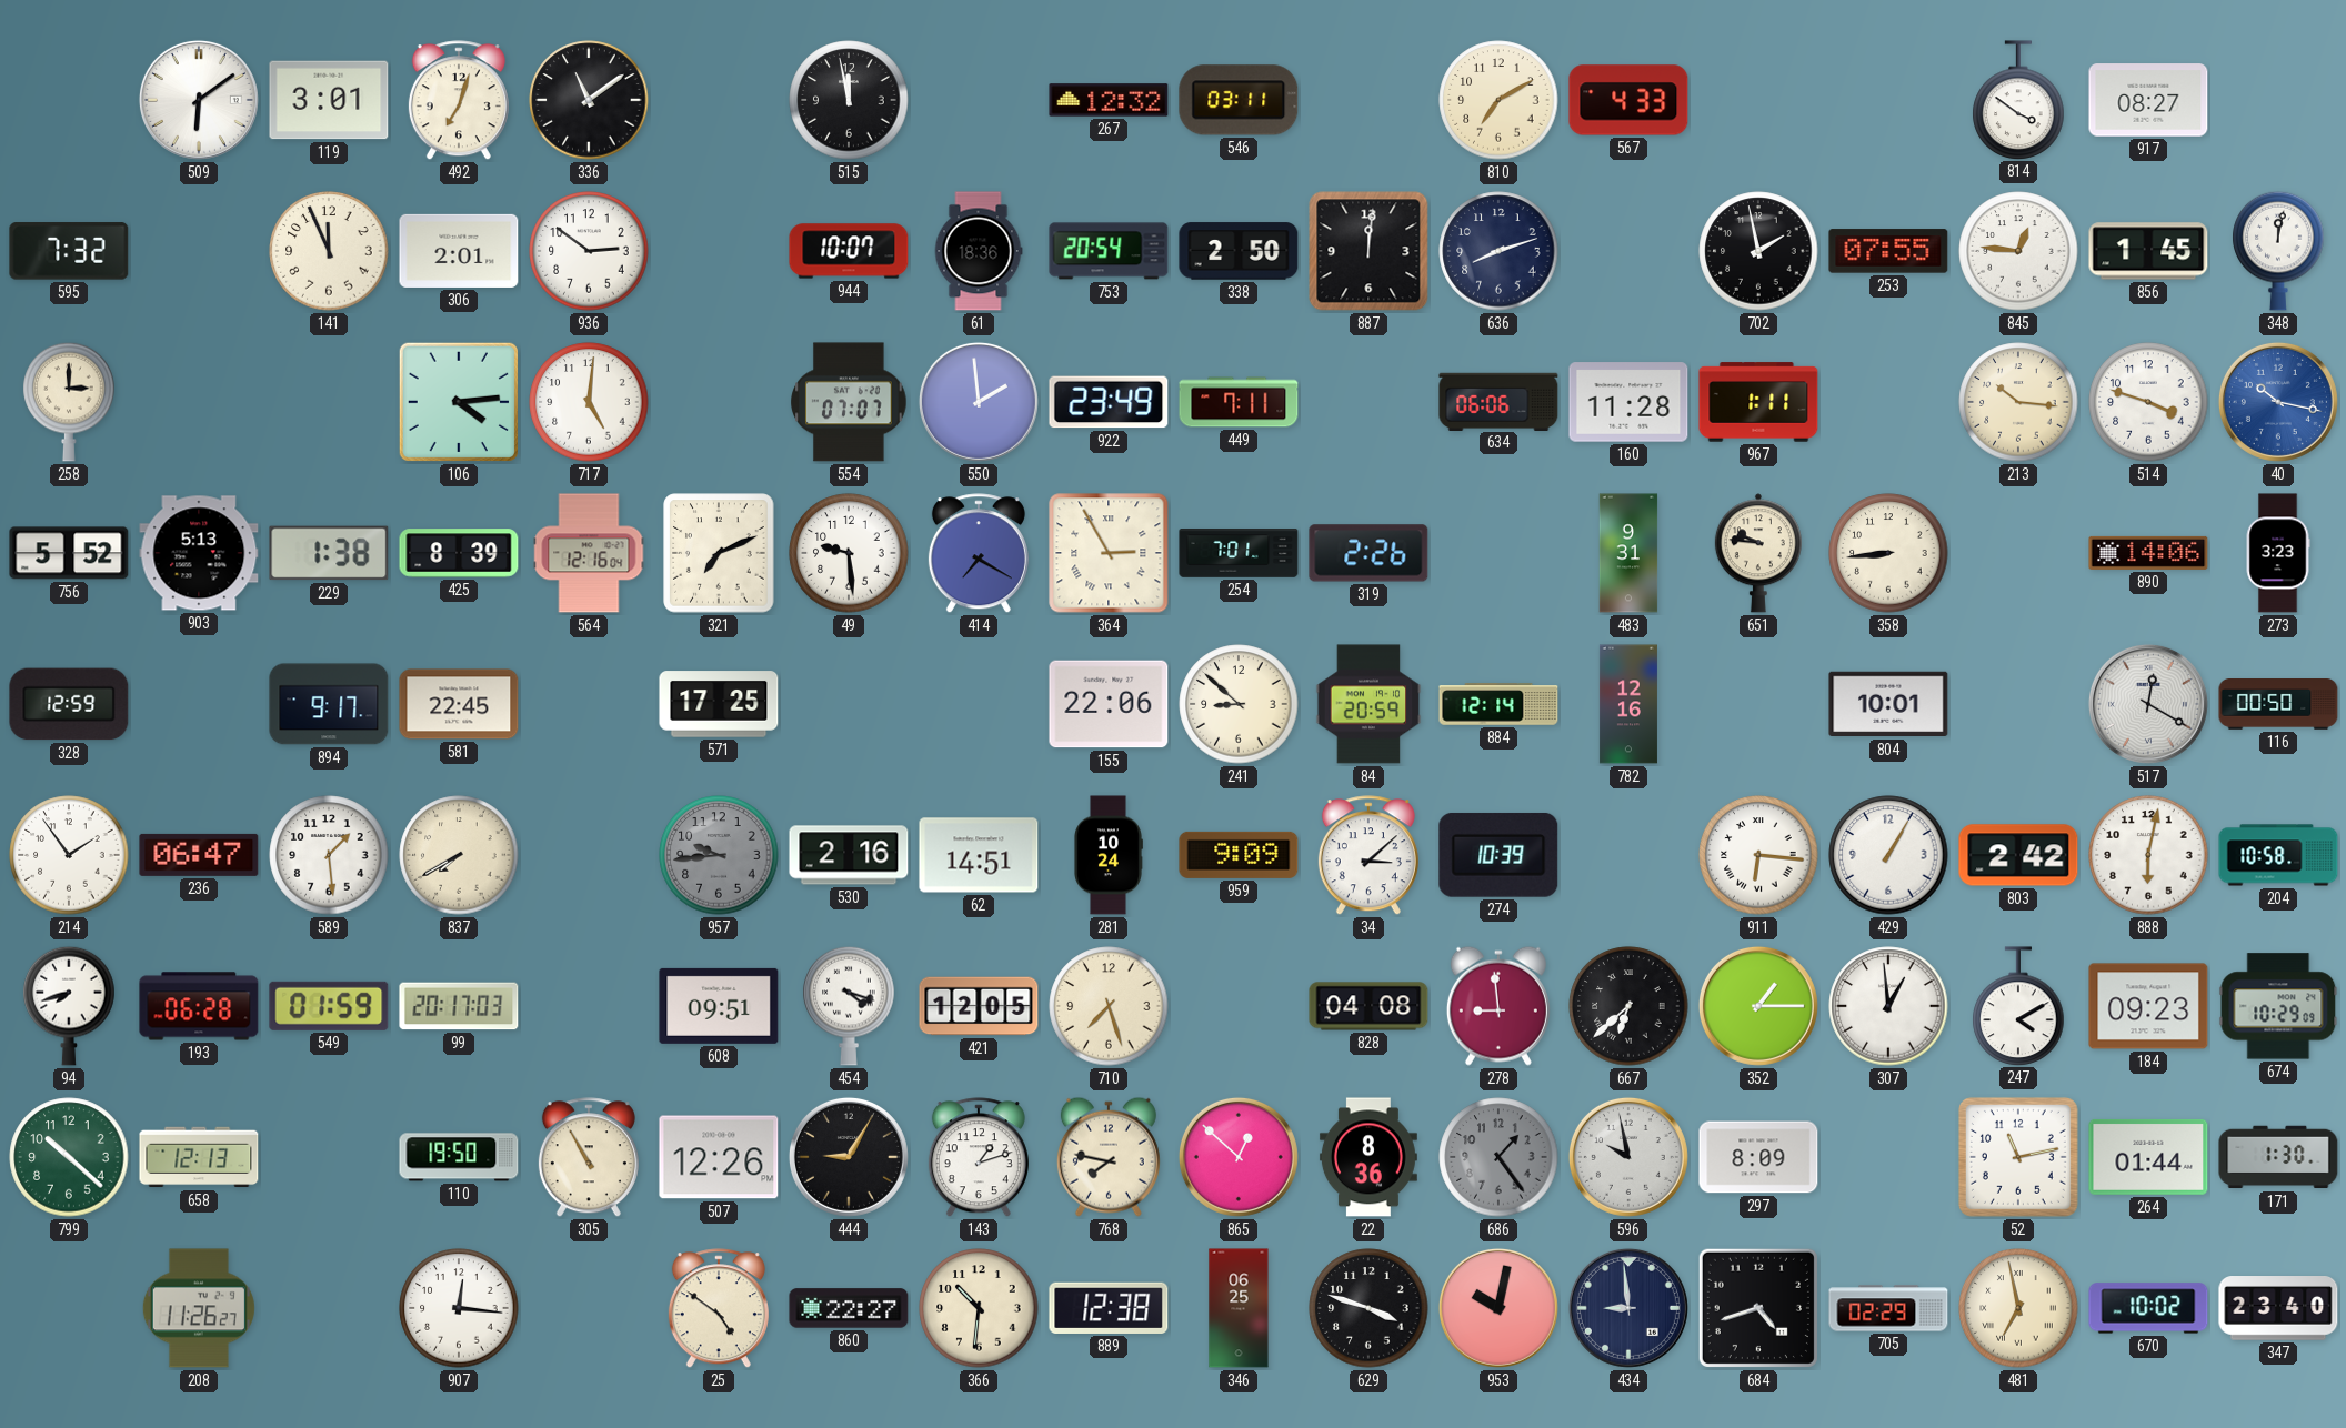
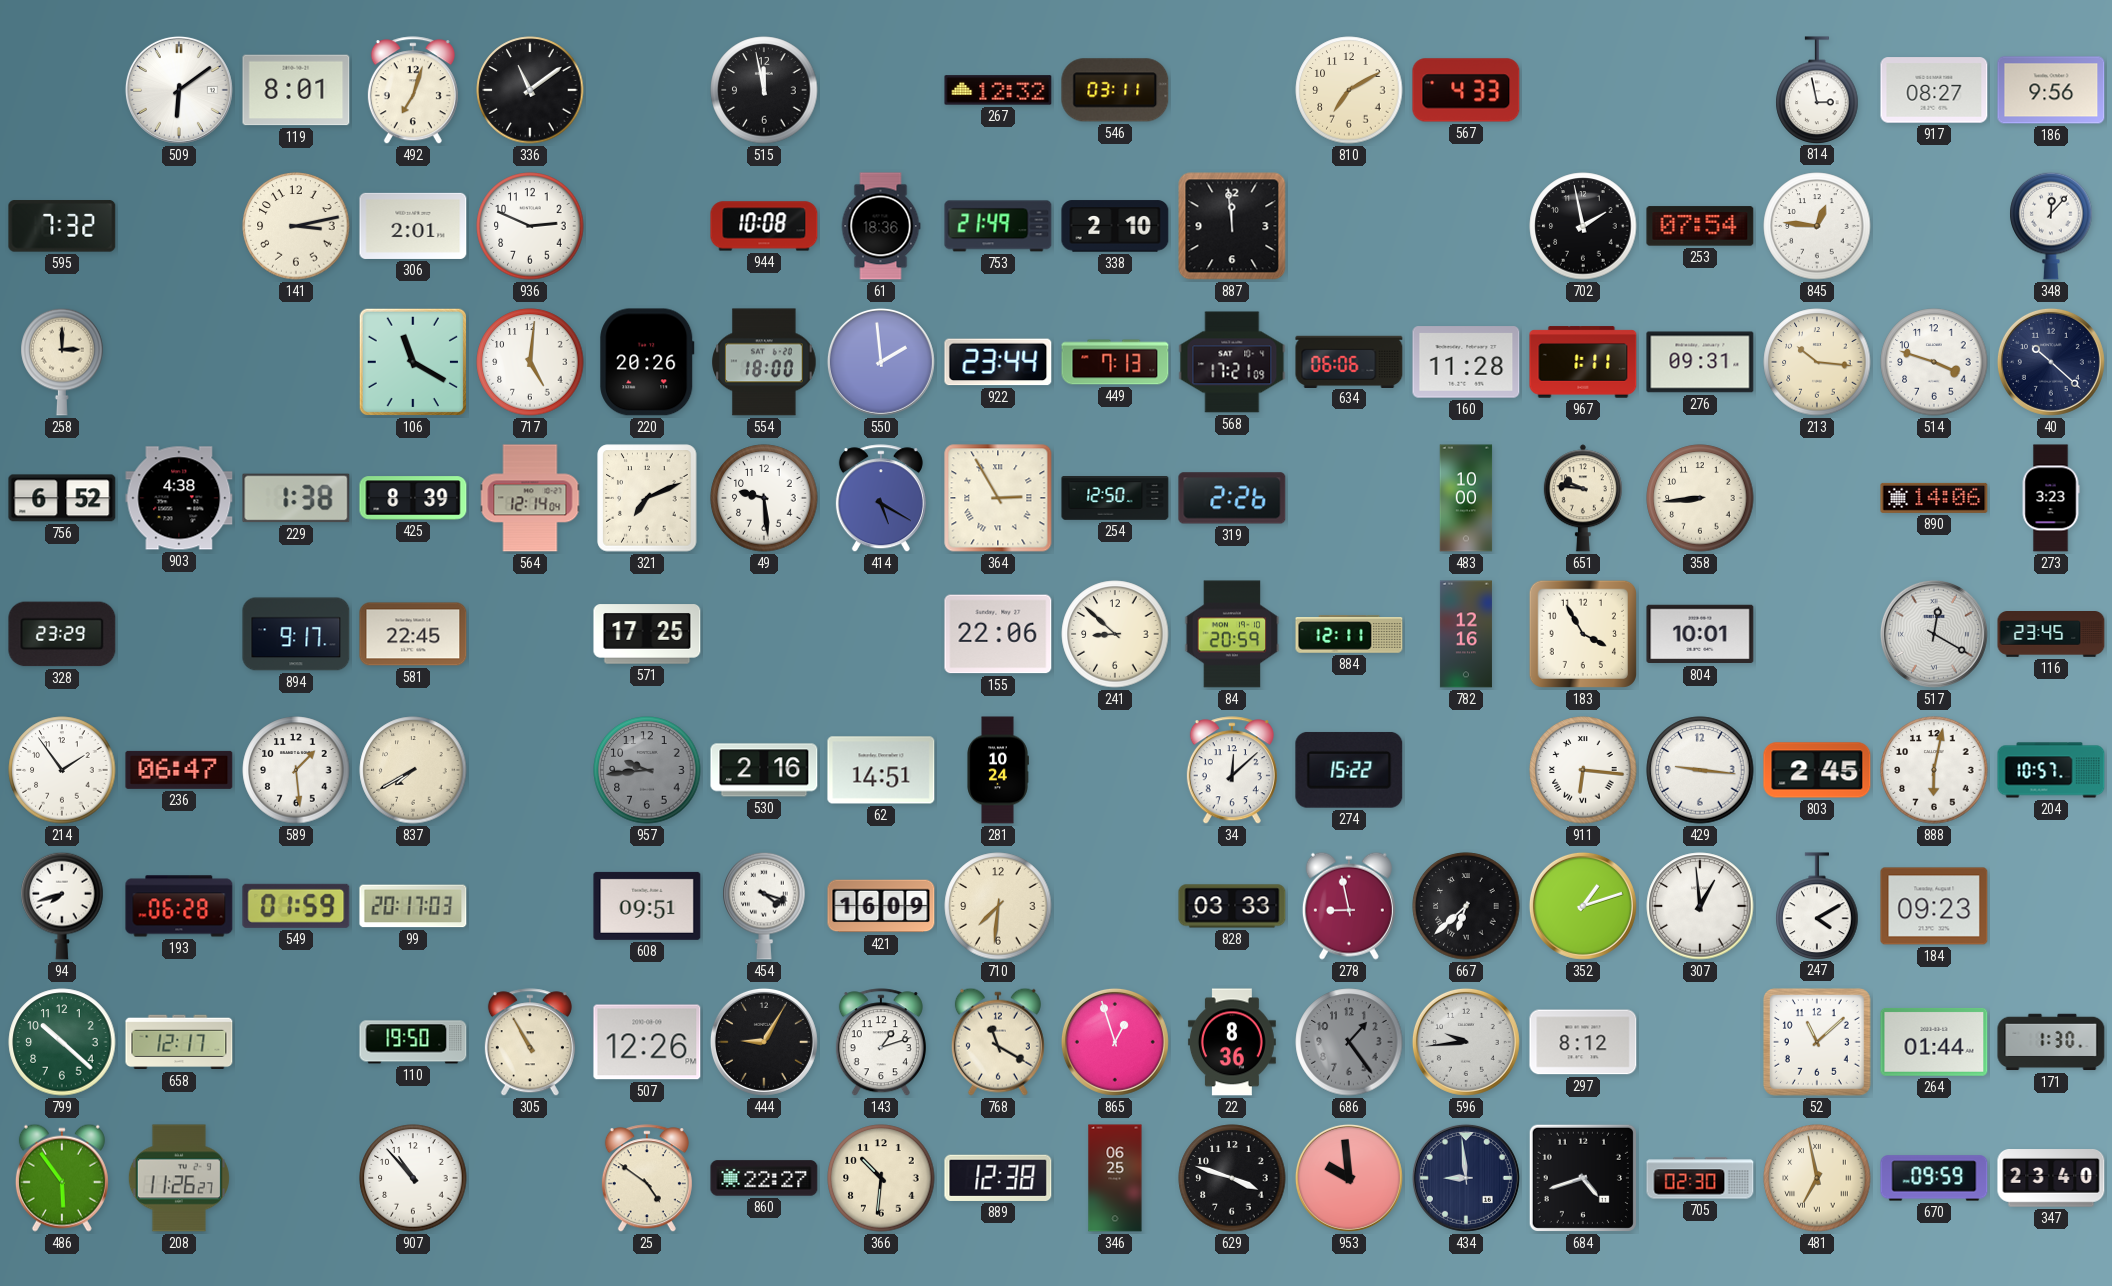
119: 3:01 -> 8:01
814: 3:51 -> 2:58
186: none -> 9:56
141: 11:56 -> 3:13
936: 2:51 -> 2:49
944: 10:07 -> 10:08
753: 20:54 -> 21:49
338: 2:50 -> 2:10
887: 12:01 -> 11:59
636: 8:12 -> none
253: 07:55 -> 07:54
856: 1:45 -> none
348: 12:02 -> 12:07
106: 4:14 -> 11:20
220: none -> 20:26
554: 07:07 -> 18:00
922: 23:49 -> 23:44
449: 7:11 -> 7:13
568: none -> 17:21
276: none -> 09:31
40: 10:17 -> 10:22
40 dial: blue -> navy
756: 5:52 -> 6:52
903: 5:13 -> 4:38
564: 12:16 -> 12:14
414: 7:20 -> 5:20
254: 7:01 -> 12:50
483: 9:31 -> 10:00
328: 12:59 -> 23:29
884: 12:14 -> 12:11
183: none -> 3:55
116: 00:50 -> 23:45
959: 9:09 -> none
34: 3:08 -> 12:08
274: 10:39 -> 15:22
429: 1:05 -> 9:16
803: 2:42 -> 2:45
204: 10:58 -> 10:57
421: 12:05 -> 16:09
710: 7:27 -> 7:31
828: 04:08 -> 03:33
278: 8:59 -> 8:58
352: 1:15 -> 1:12
674: 10:29 -> none
658: 12:13 -> 12:17
768: 7:47 -> 11:20
865: 12:52 -> 12:57
596: 9:58 -> 9:44
297: 8:09 -> 8:12
52: 11:13 -> 11:08
486: none -> 5:54
907: 12:16 -> 10:53
953: 10:02 -> 9:59
705: 02:29 -> 02:30
670: 10:02 -> 09:59
